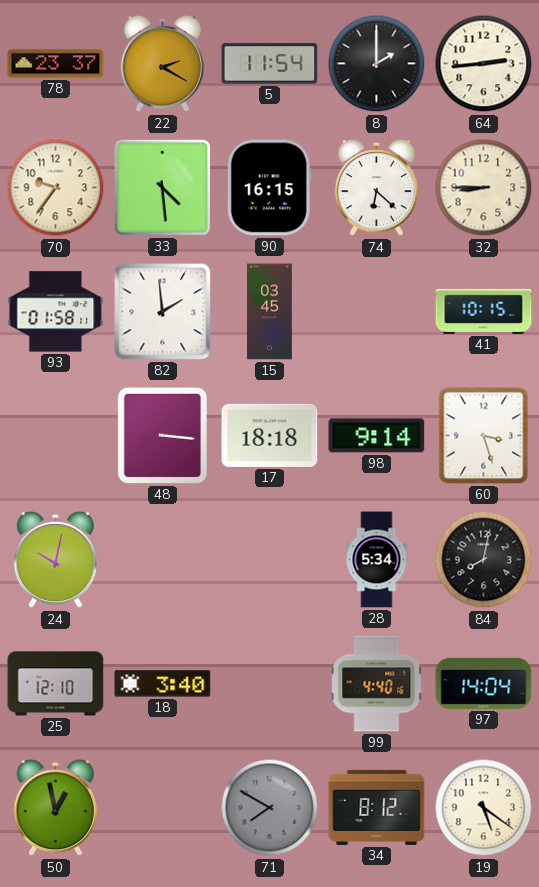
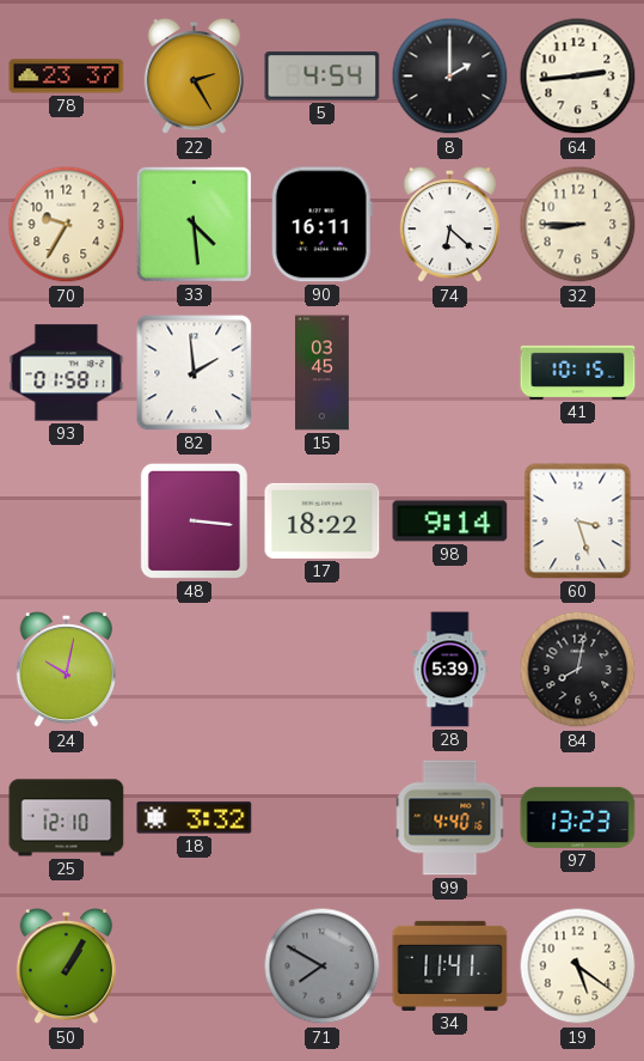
22: 2:20 -> 2:25
5: 11:54 -> 4:54
70: 9:36 -> 9:35
90: 16:15 -> 16:11
17: 18:18 -> 18:22
28: 5:34 -> 5:39
18: 3:40 -> 3:32
97: 14:04 -> 13:23
50: 12:58 -> 1:05
34: 8:12 -> 11:41
